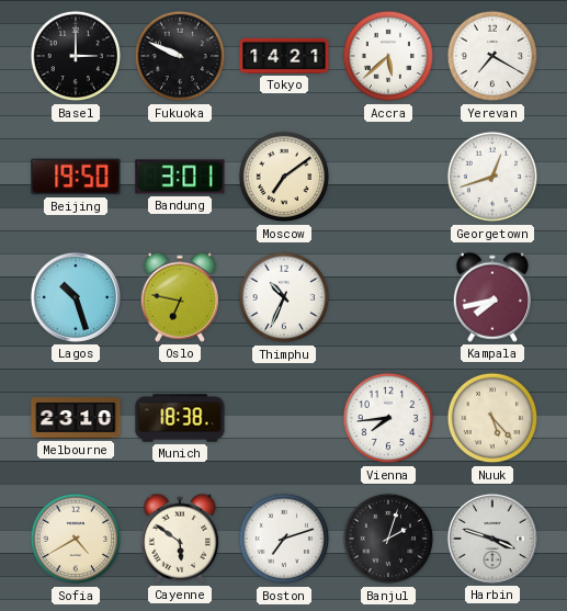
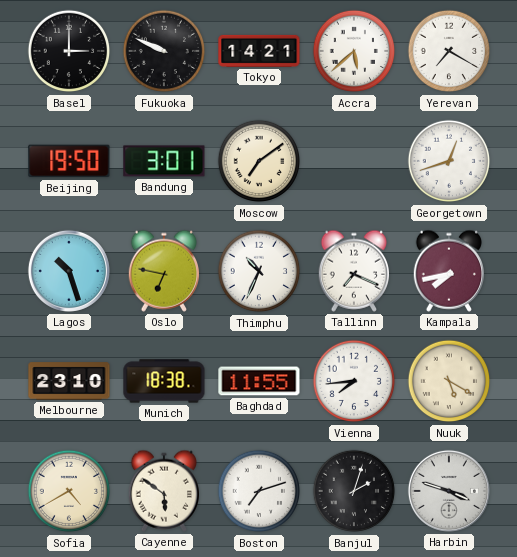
Tallinn: none -> 7:19
Baghdad: none -> 11:55
Nuuk: 5:23 -> 5:20
